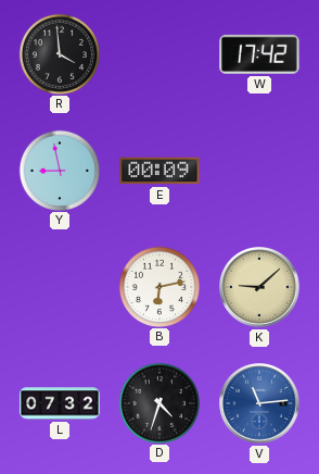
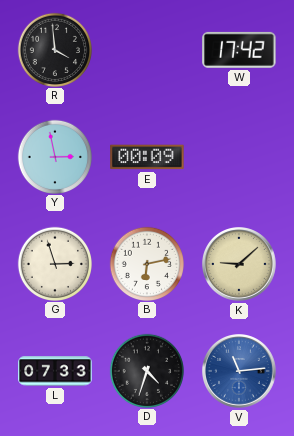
Y: 8:58 -> 2:58
G: none -> 2:57
L: 07:32 -> 07:33
